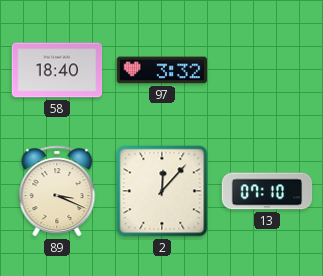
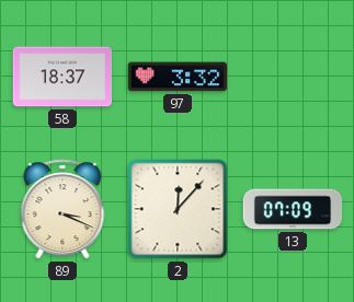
58: 18:40 -> 18:37
13: 07:10 -> 07:09
